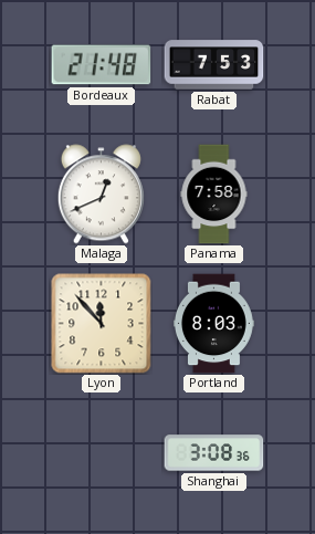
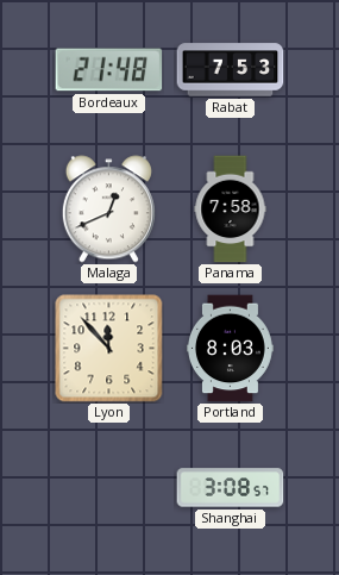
Shanghai: 3:08:36 -> 3:08:57
